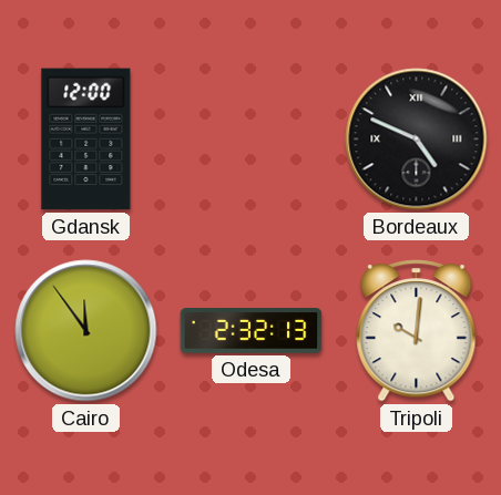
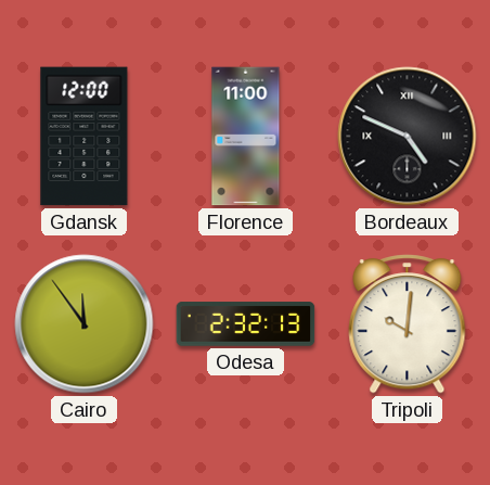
Florence: none -> 11:00
